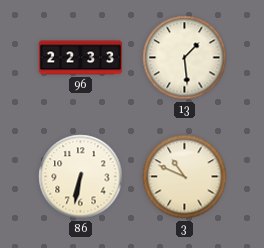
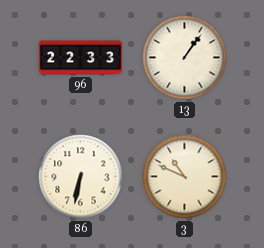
13: 1:29 -> 1:06
